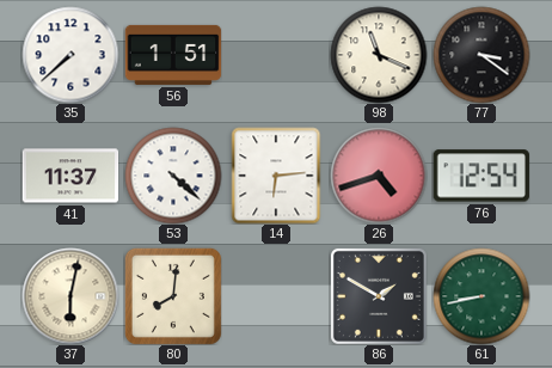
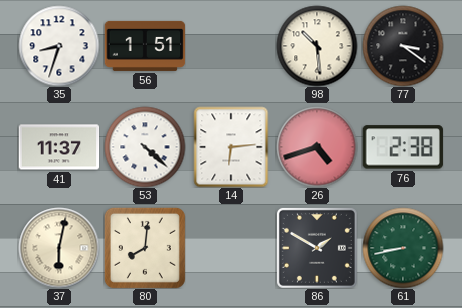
35: 7:38 -> 8:33
98: 11:19 -> 10:29
76: 12:54 -> 2:38
